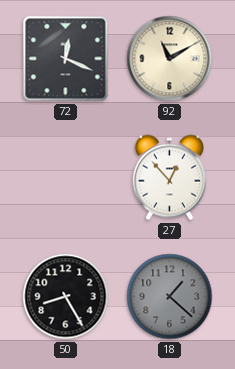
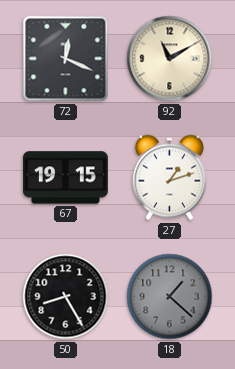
67: none -> 19:15
27: 12:53 -> 1:12
